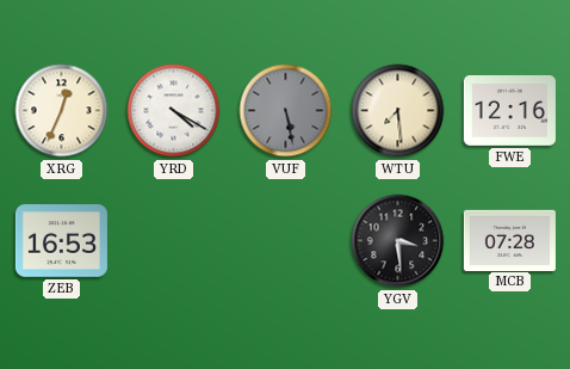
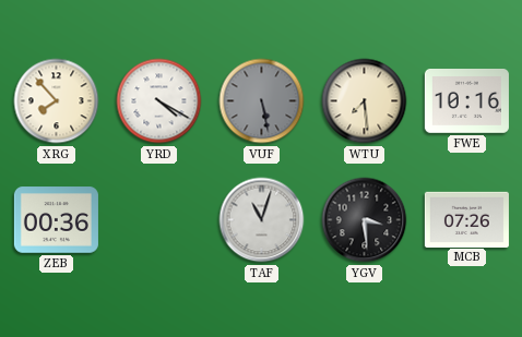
XRG: 12:34 -> 7:53
FWE: 12:16 -> 10:16
ZEB: 16:53 -> 00:36
TAF: none -> 11:03
MCB: 07:28 -> 07:26
